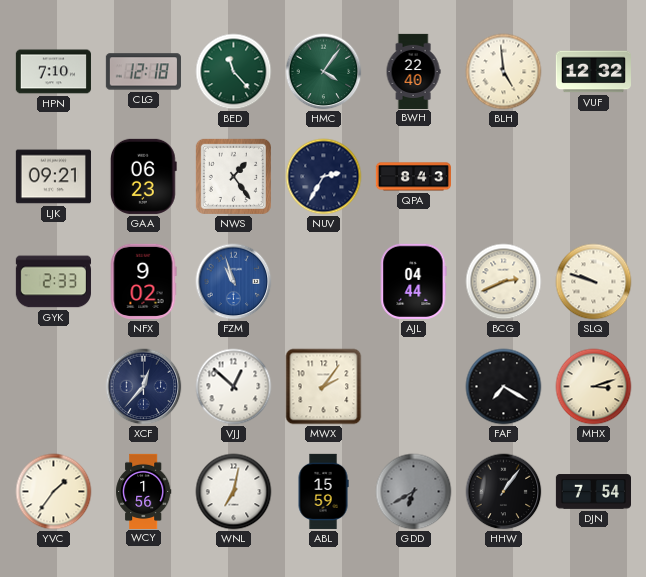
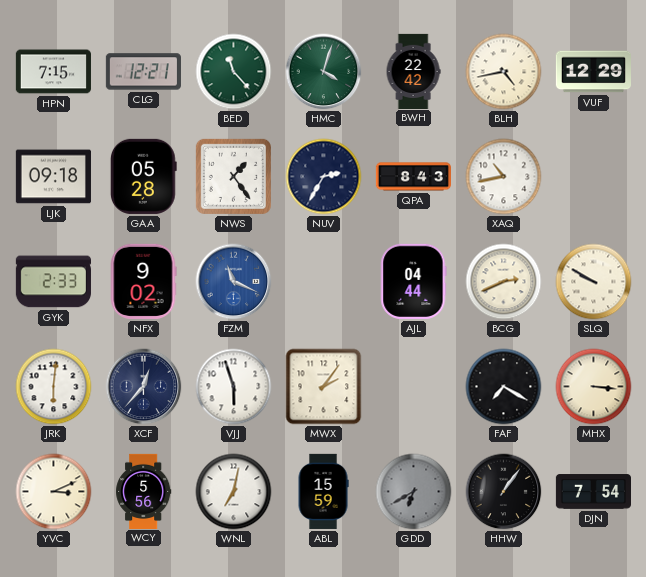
HPN: 7:10 -> 7:15
CLG: 12:18 -> 12:21
HMC: 4:06 -> 4:03
BWH: 22:40 -> 22:42
BLH: 4:59 -> 4:43
VUF: 12:32 -> 12:29
LJK: 09:21 -> 09:18
GAA: 06:23 -> 05:28
XAQ: none -> 10:43
FZM: 10:57 -> 11:19
SLQ: 9:48 -> 9:50
JRK: none -> 6:01
VJJ: 12:52 -> 5:57
MHX: 3:12 -> 3:16
YVC: 1:36 -> 3:11
WCY: 1:56 -> 5:56
